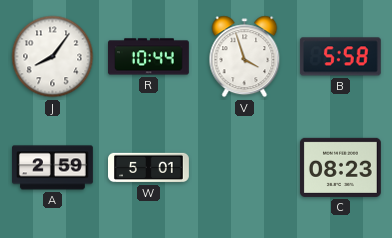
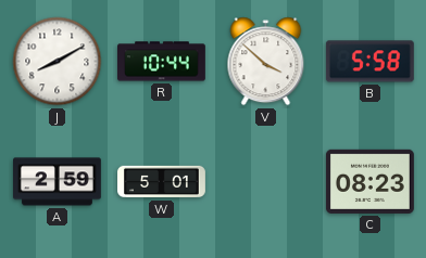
J: 8:06 -> 8:10
V: 3:57 -> 3:52
